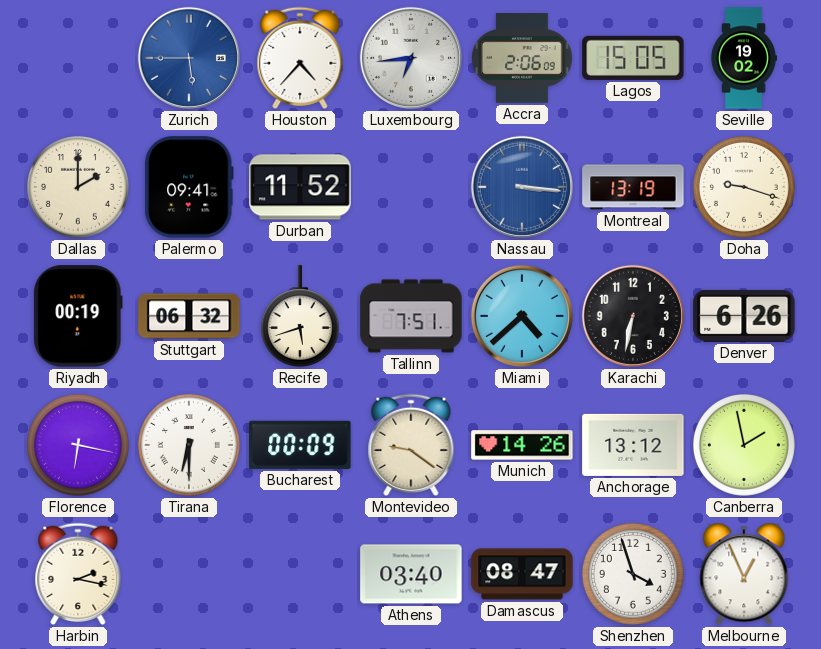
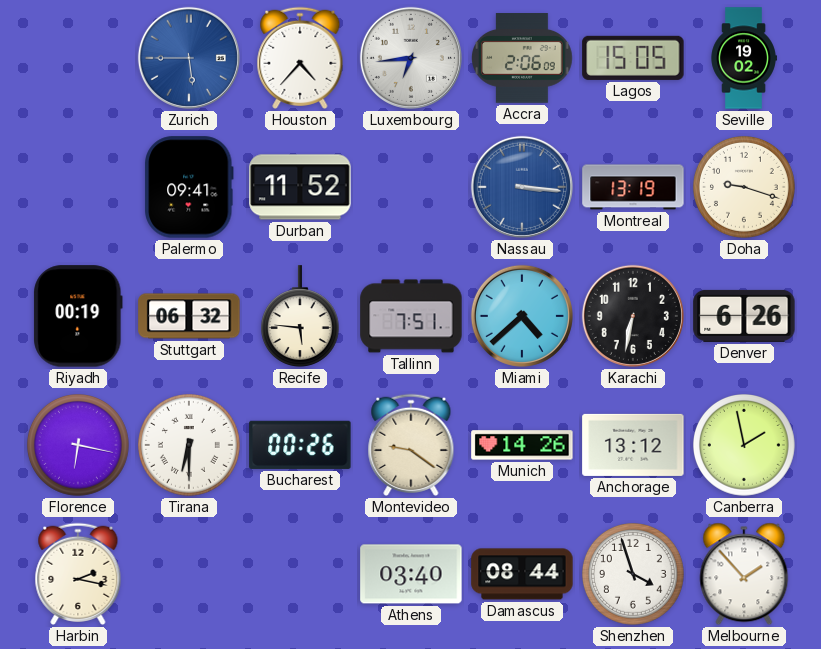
Dallas: 2:00 -> none
Recife: 5:42 -> 5:46
Bucharest: 00:09 -> 00:26
Damascus: 08:47 -> 08:44
Melbourne: 12:56 -> 1:53
